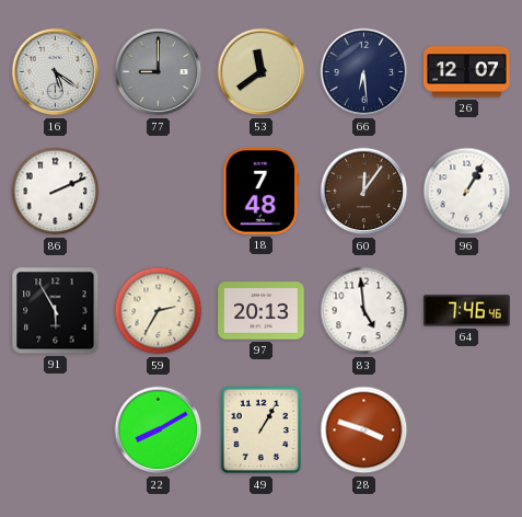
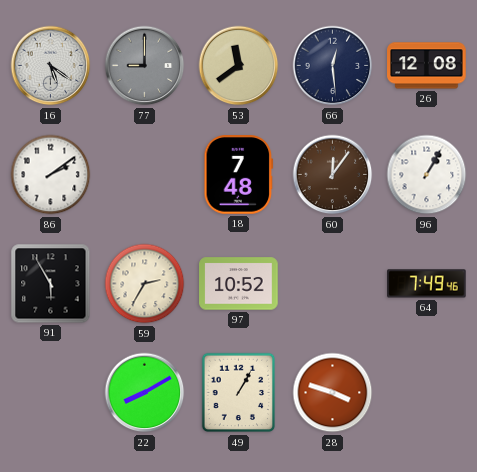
66: 6:29 -> 12:29
26: 12:07 -> 12:08
86: 2:11 -> 2:09
97: 20:13 -> 10:52
83: 4:59 -> none
64: 7:46 -> 7:49
